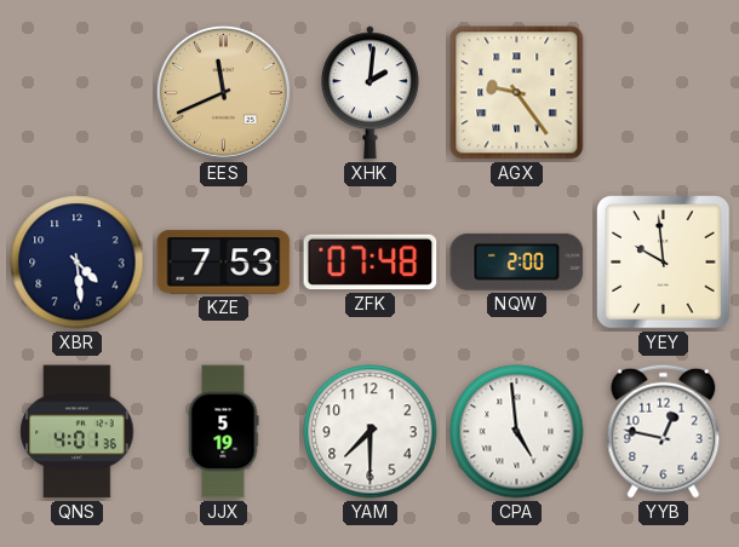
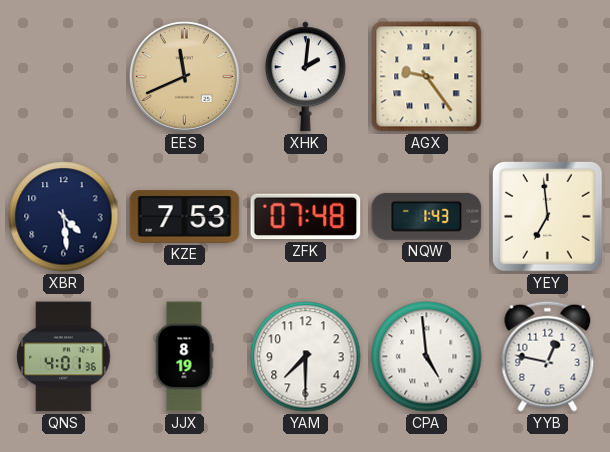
NQW: 2:00 -> 1:43
YEY: 9:59 -> 6:59
JJX: 5:19 -> 8:19
